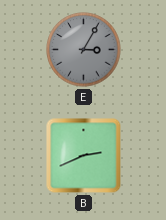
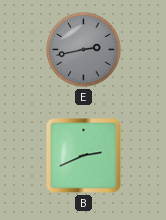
E: 3:05 -> 2:43
